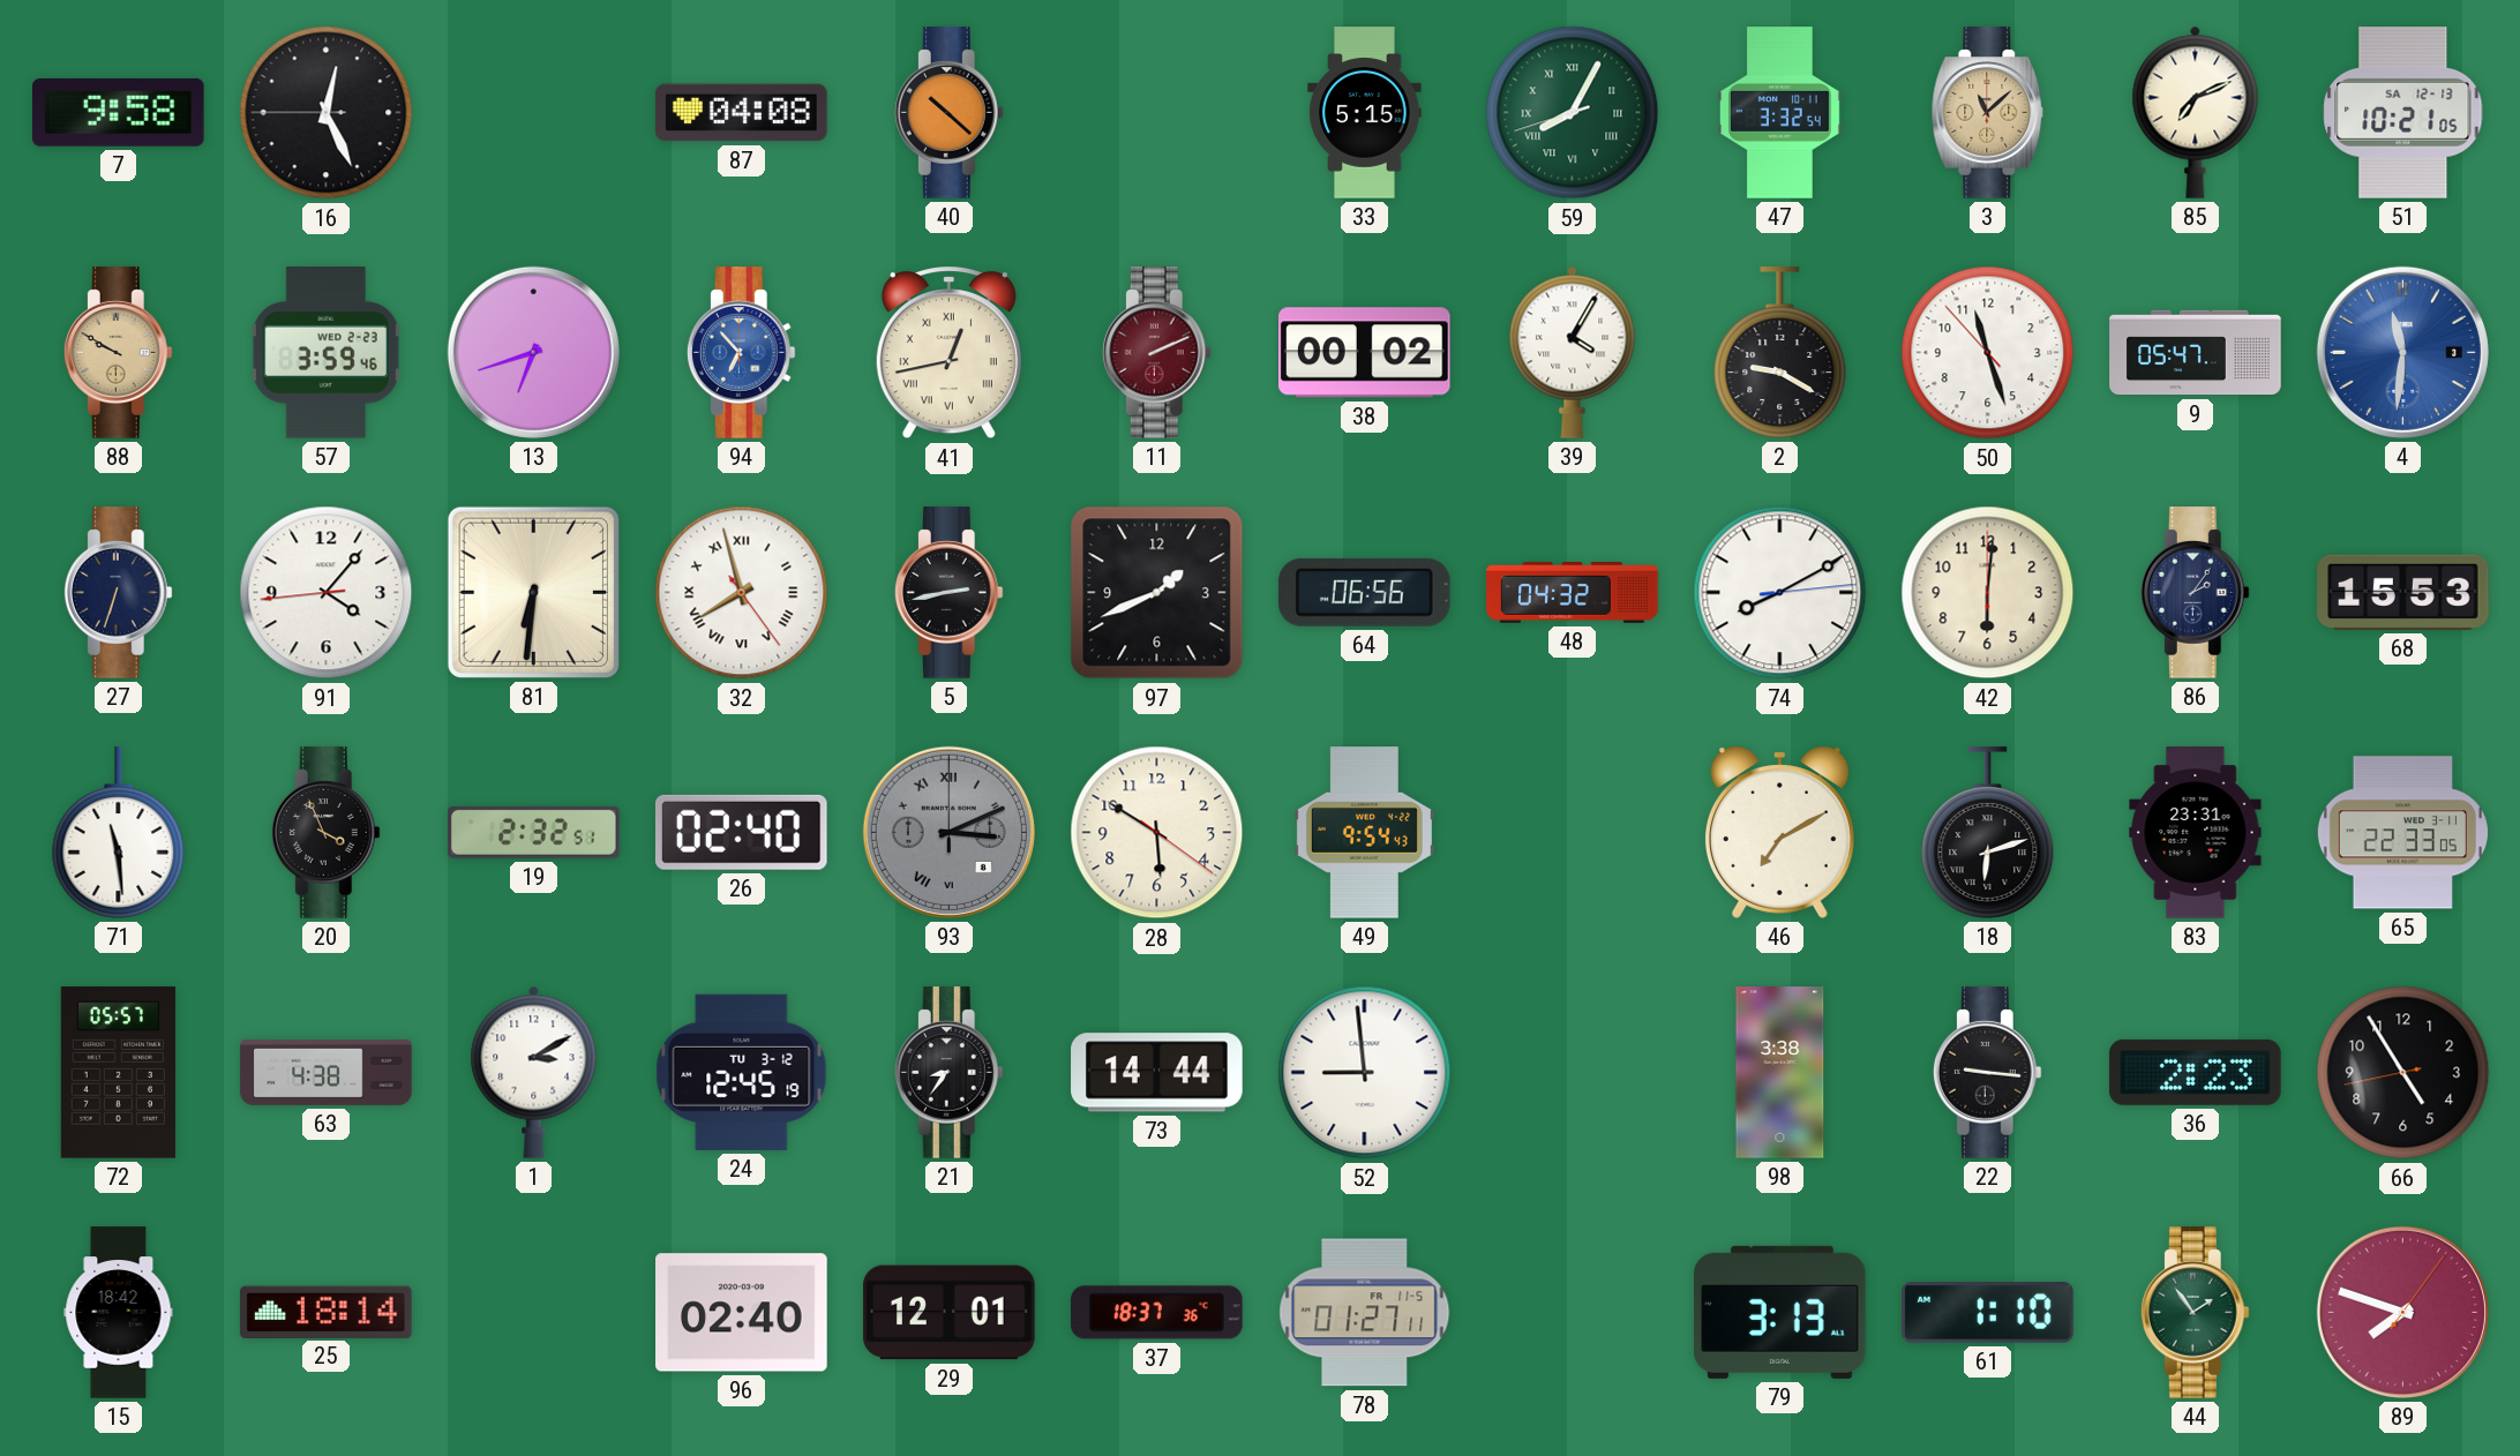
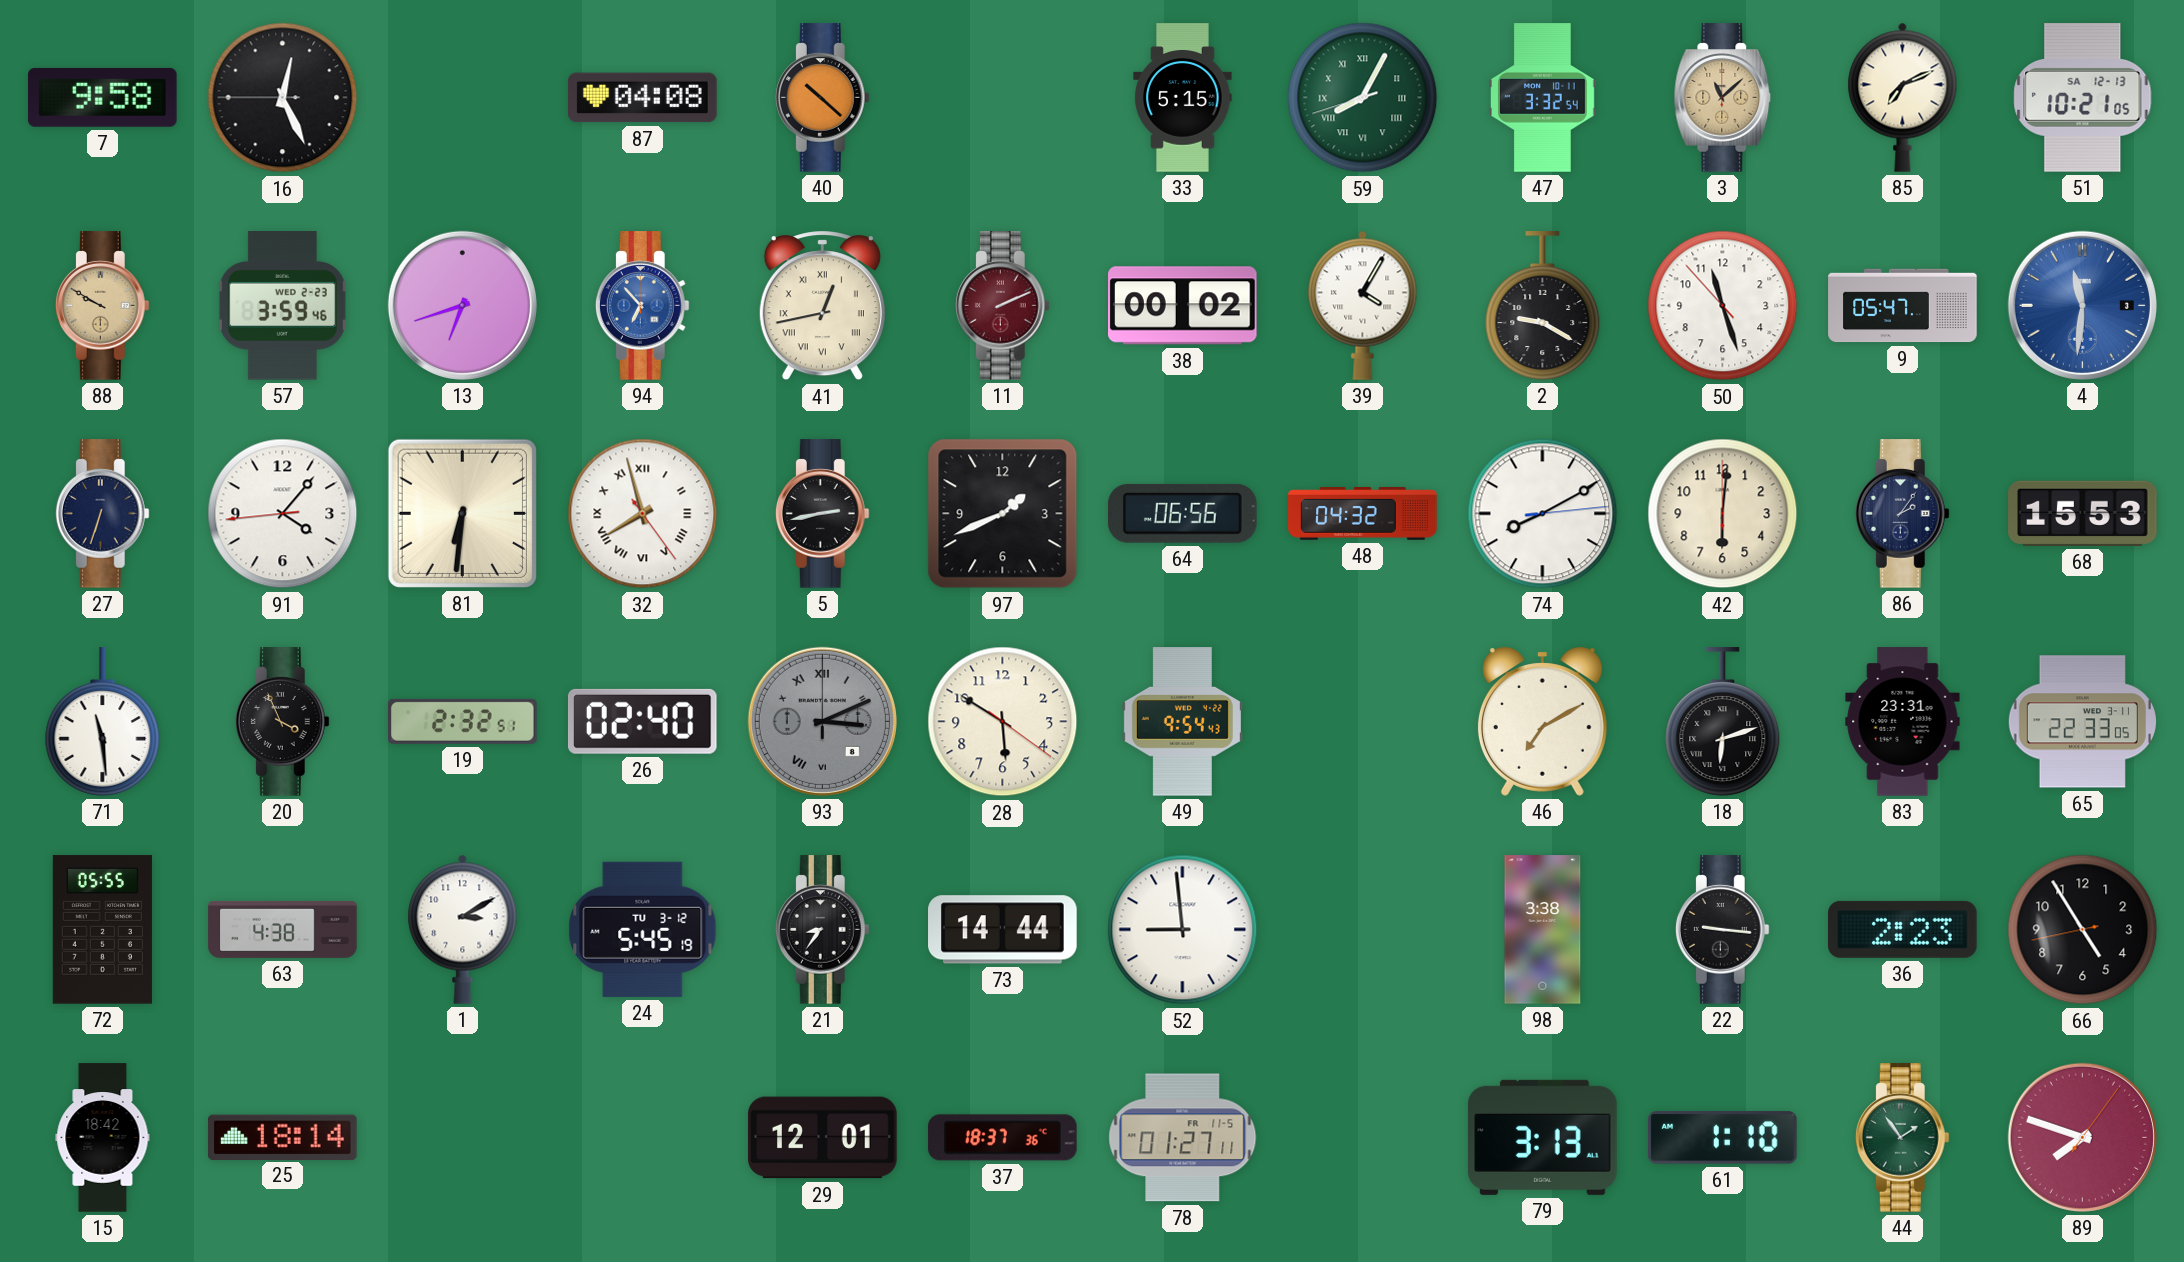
72: 05:57 -> 05:55
24: 12:45 -> 5:45
96: 02:40 -> none
